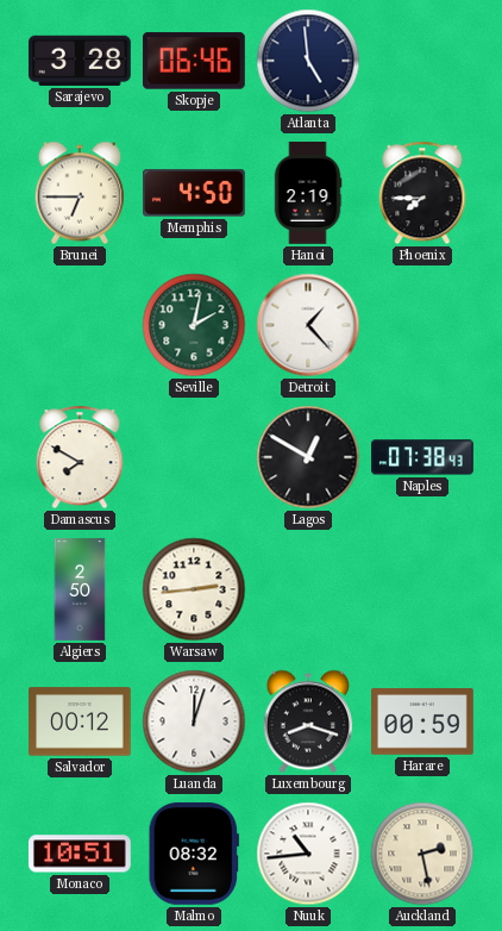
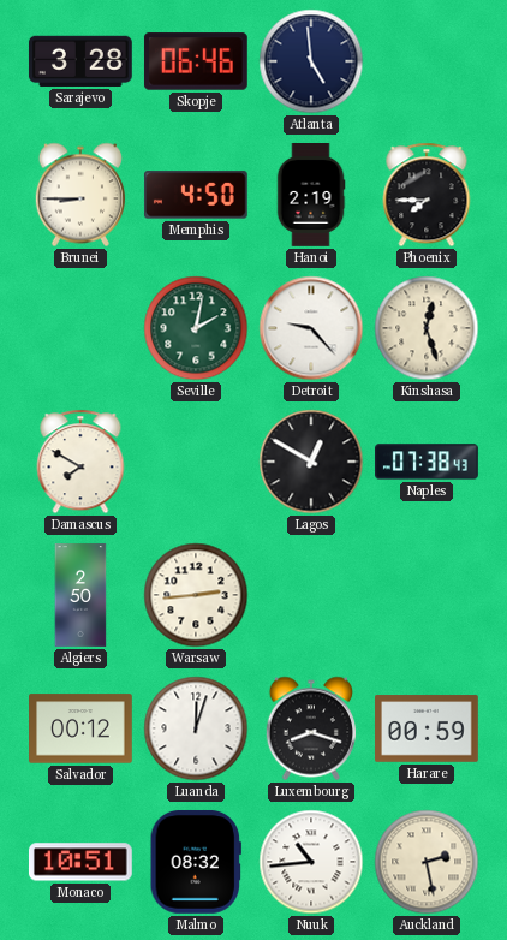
Brunei: 6:45 -> 8:45
Detroit: 1:23 -> 9:23
Kinshasa: none -> 12:27
